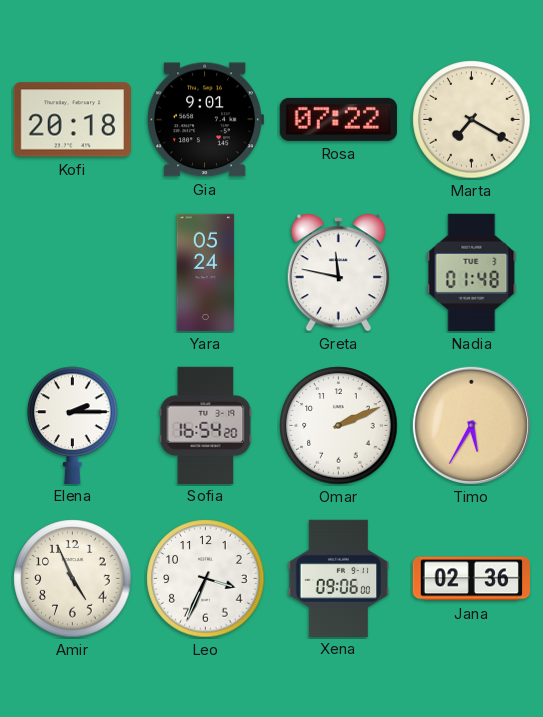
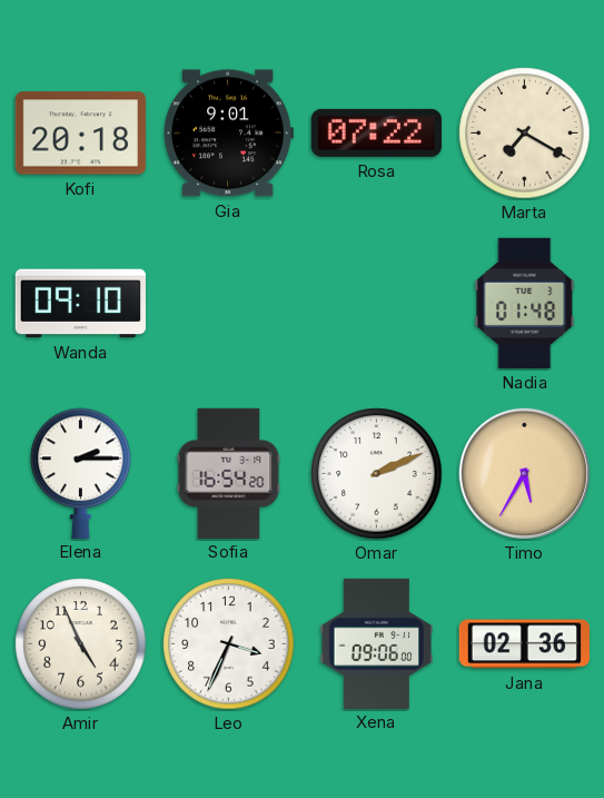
Wanda: none -> 09:10
Yara: 05:24 -> none
Greta: 11:47 -> none
